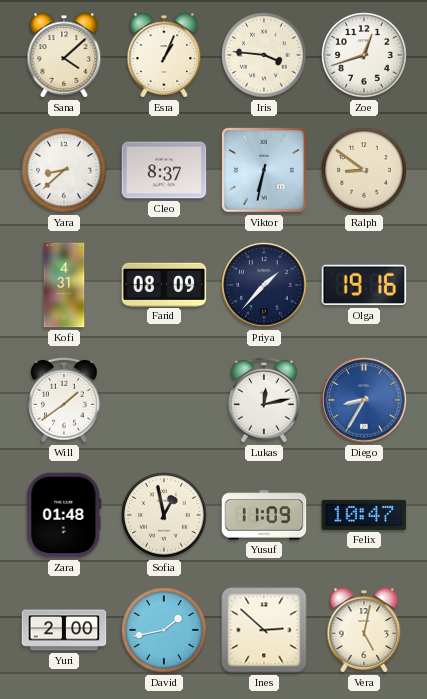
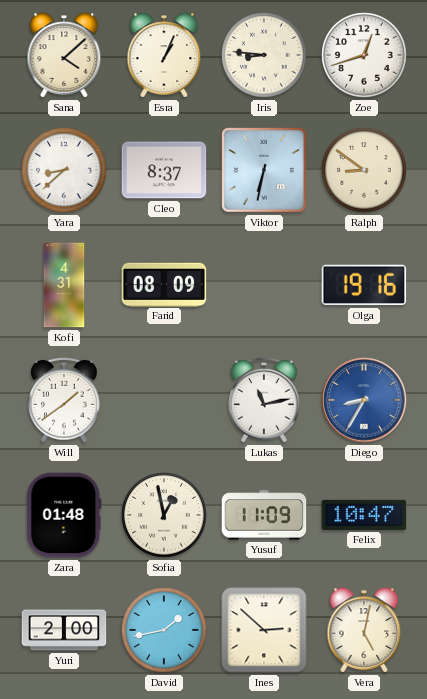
Iris: 3:46 -> 8:46
Priya: 1:37 -> none
Lukas: 12:13 -> 11:13
